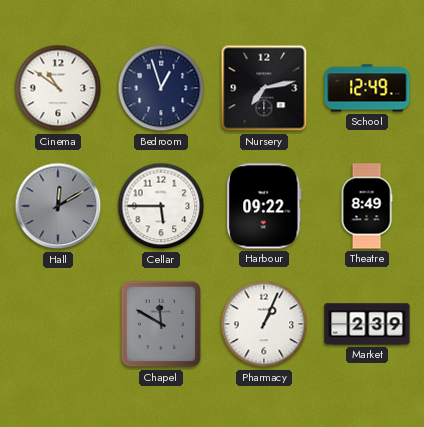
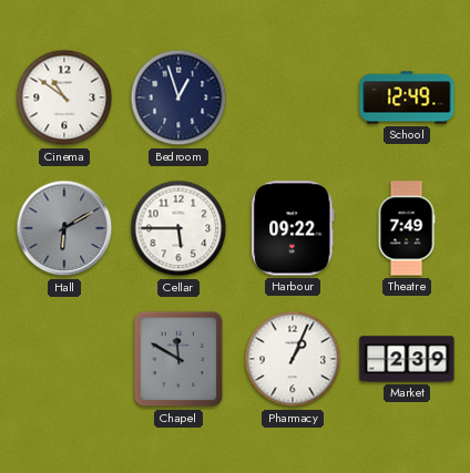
Nursery: 7:13 -> none
Hall: 12:10 -> 6:10
Theatre: 8:49 -> 7:49
